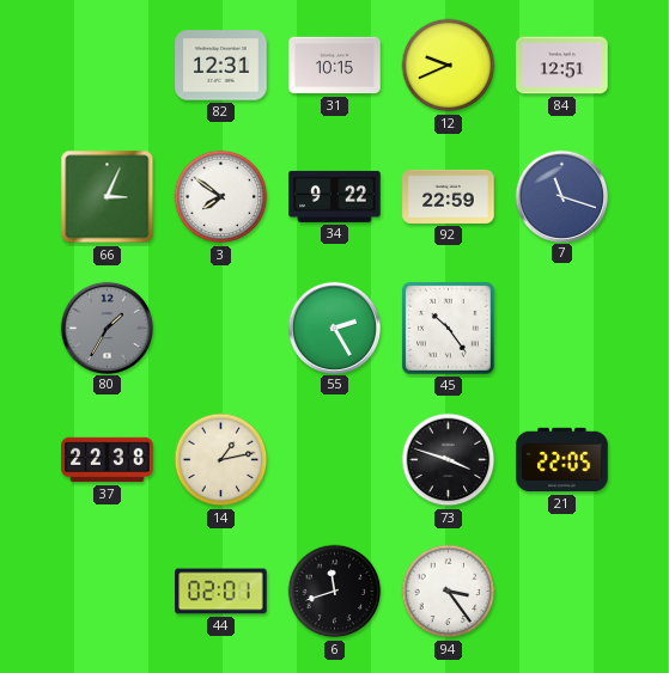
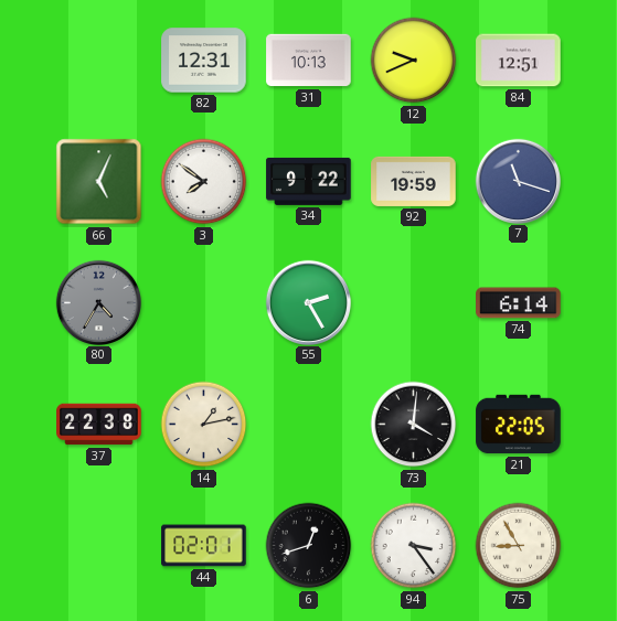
31: 10:15 -> 10:13
66: 3:04 -> 5:04
92: 22:59 -> 19:59
80: 1:35 -> 4:35
45: 10:24 -> none
74: none -> 6:14
73: 3:48 -> 4:01
6: 11:42 -> 12:42
75: none -> 8:55
